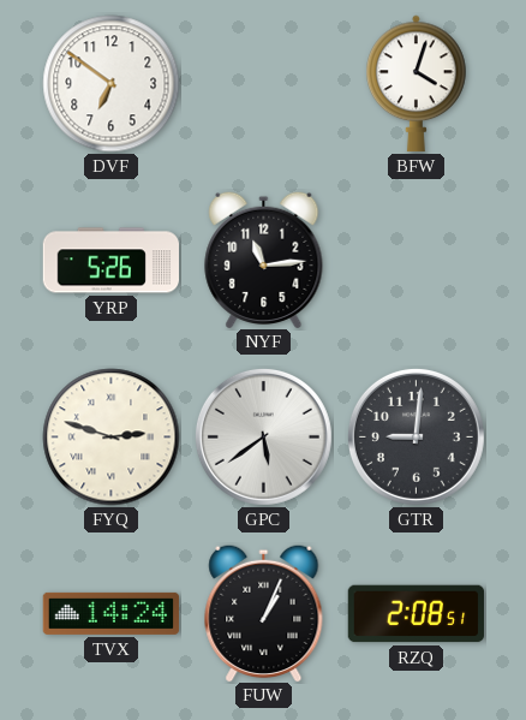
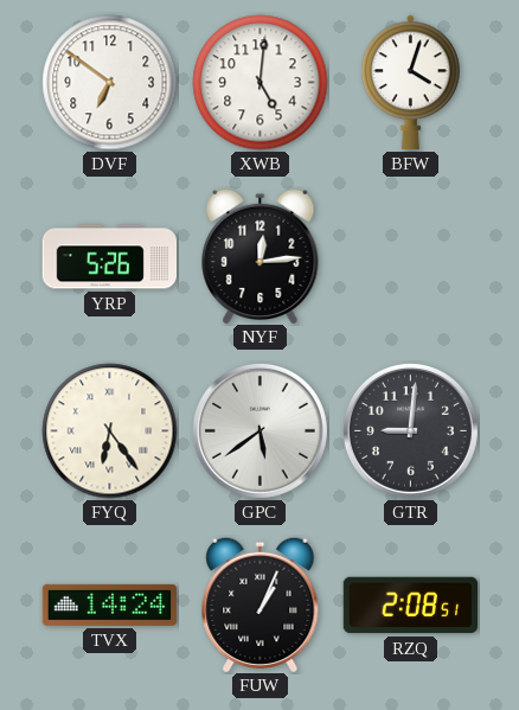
XWB: none -> 5:01
NYF: 11:14 -> 12:14
FYQ: 2:48 -> 6:24
